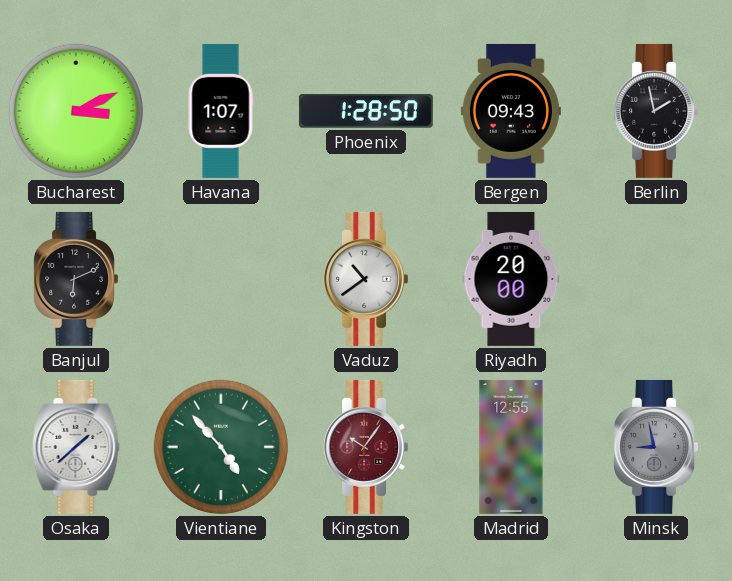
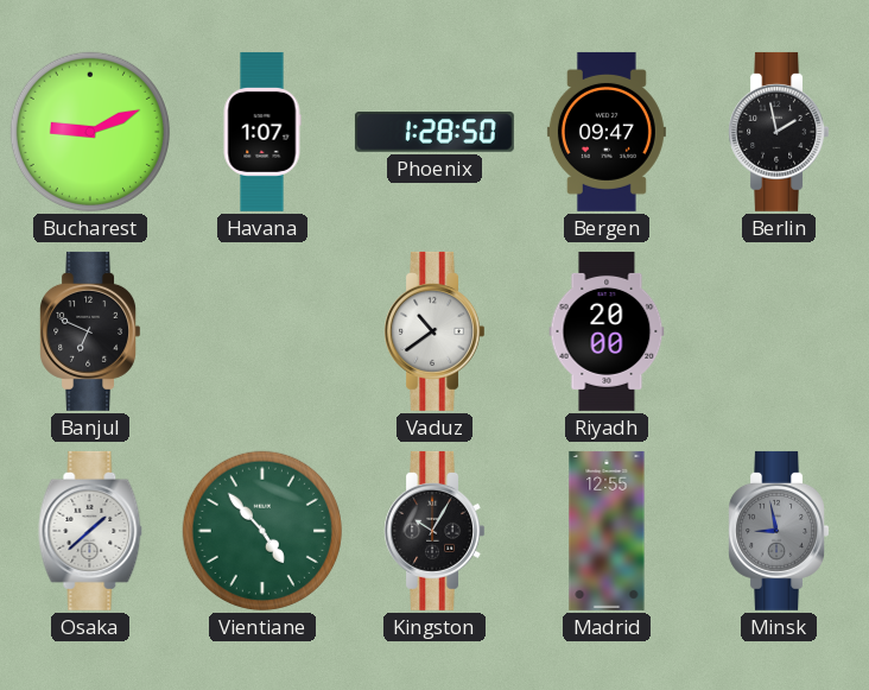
Bucharest: 3:11 -> 9:11
Bergen: 09:43 -> 09:47
Banjul: 6:11 -> 6:49
Kingston: 10:06 -> 10:05
Kingston dial: burgundy -> black
